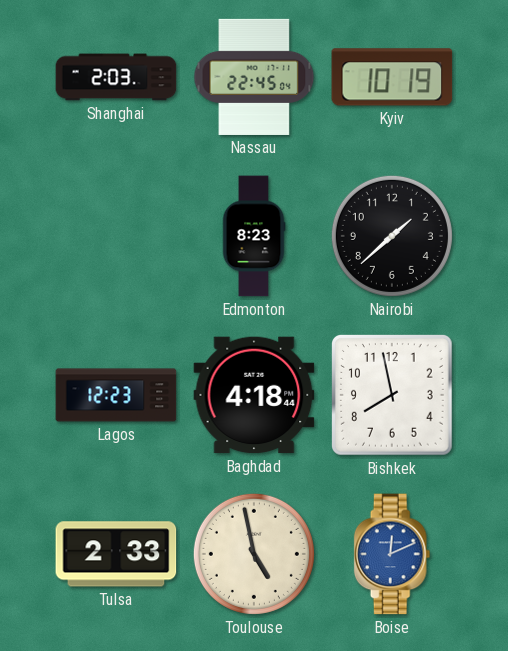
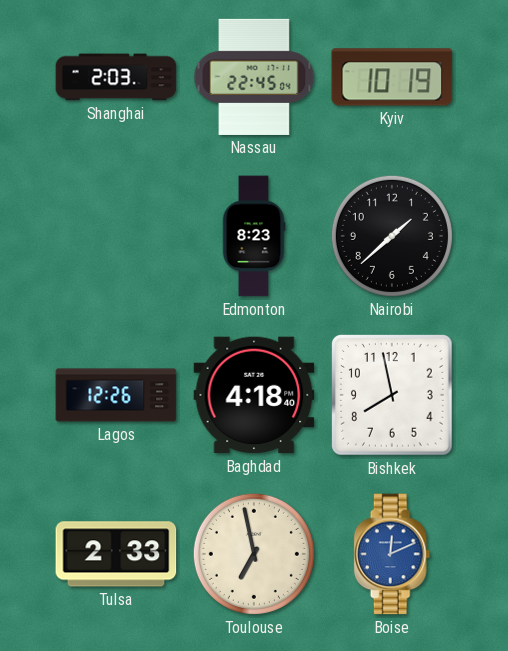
Lagos: 12:23 -> 12:26
Baghdad: 4:18:44 -> 4:18:40
Toulouse: 4:58 -> 6:58
